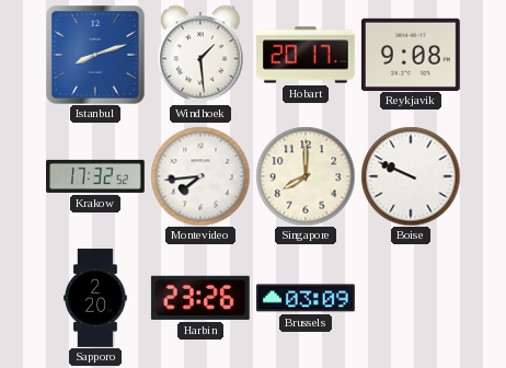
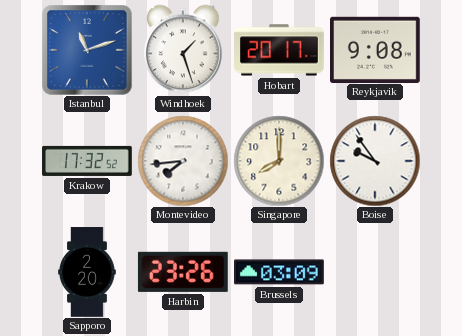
Istanbul: 8:12 -> 11:12
Windhoek: 1:29 -> 1:27
Boise: 9:49 -> 9:54
